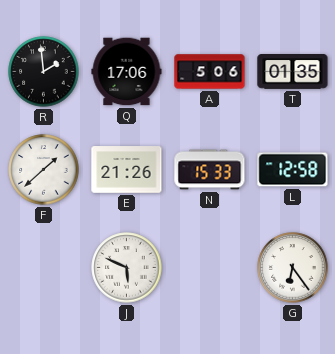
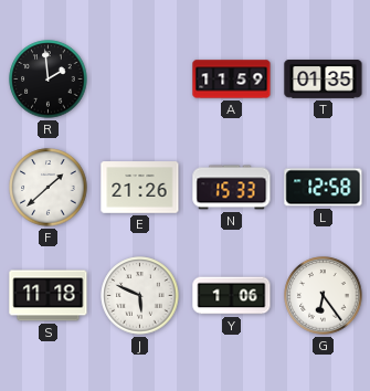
Q: 17:06 -> none
A: 5:06 -> 11:59
S: none -> 11:18
Y: none -> 1:06
